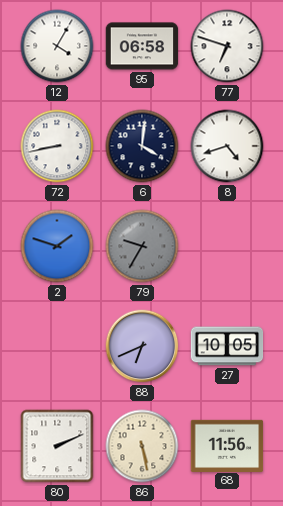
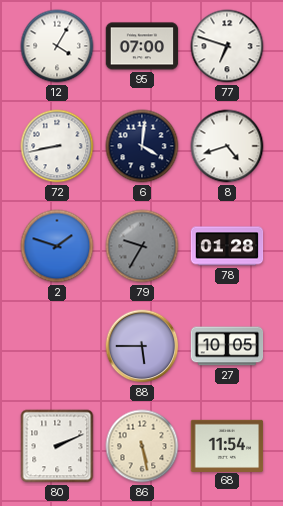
95: 06:58 -> 07:00
78: none -> 01:28
88: 6:41 -> 5:45
68: 11:56 -> 11:54
